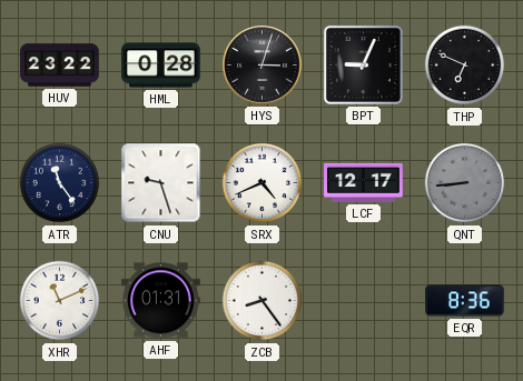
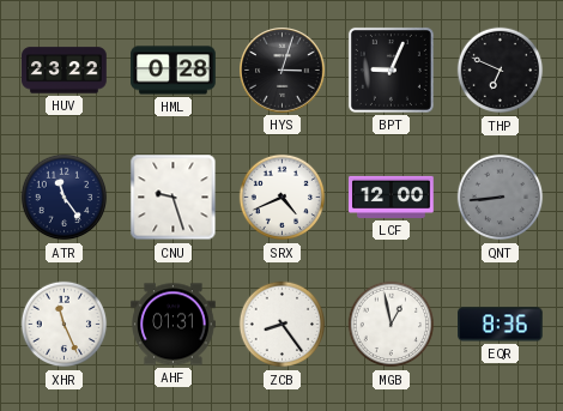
LCF: 12:17 -> 12:00
XHR: 11:11 -> 11:26
MGB: none -> 12:58
